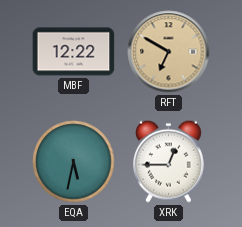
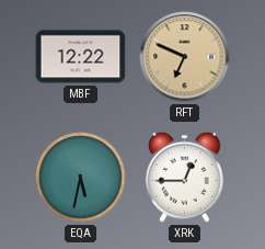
RFT: 6:50 -> 6:49
